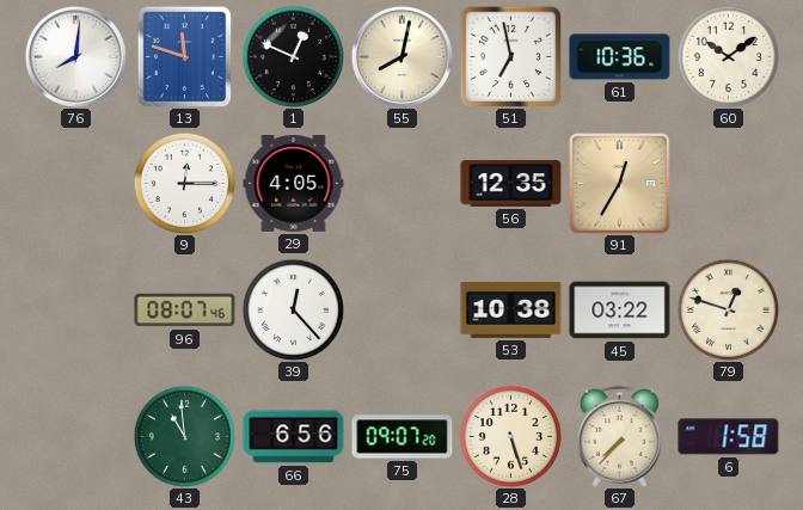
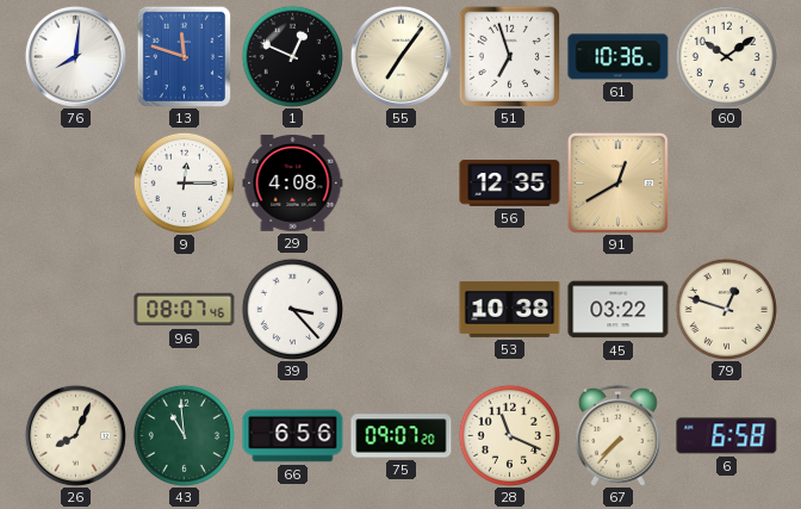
55: 8:02 -> 7:06
51: 6:58 -> 6:57
29: 4:05 -> 4:08
91: 12:35 -> 12:40
39: 12:23 -> 3:23
26: none -> 8:04
28: 5:27 -> 11:19
6: 1:58 -> 6:58
